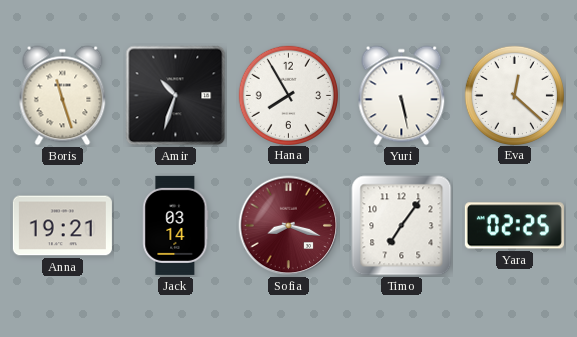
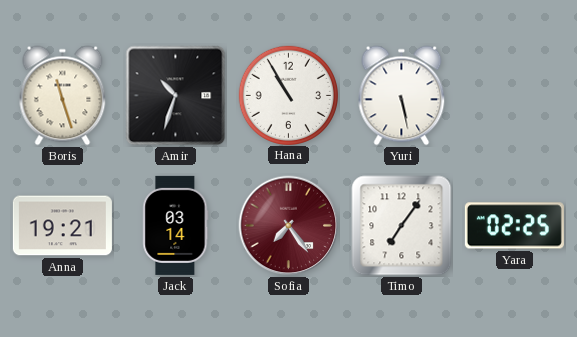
Hana: 7:55 -> 10:55
Eva: 12:22 -> none
Sofia: 8:18 -> 7:24
